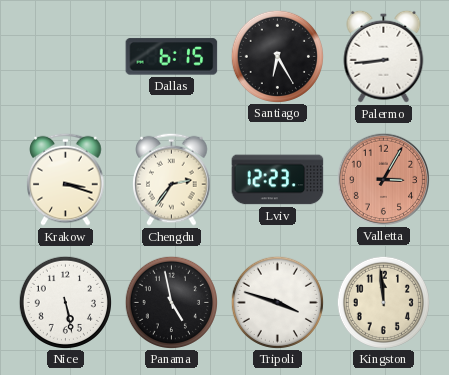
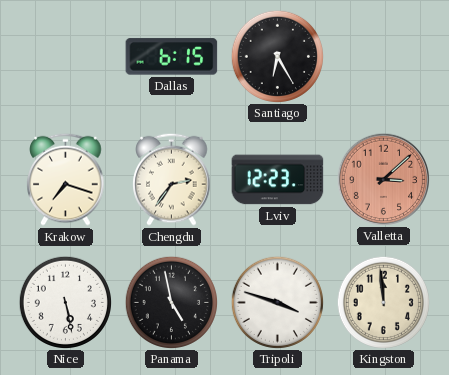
Palermo: 8:44 -> none
Krakow: 3:18 -> 7:18
Valletta: 3:05 -> 3:08
